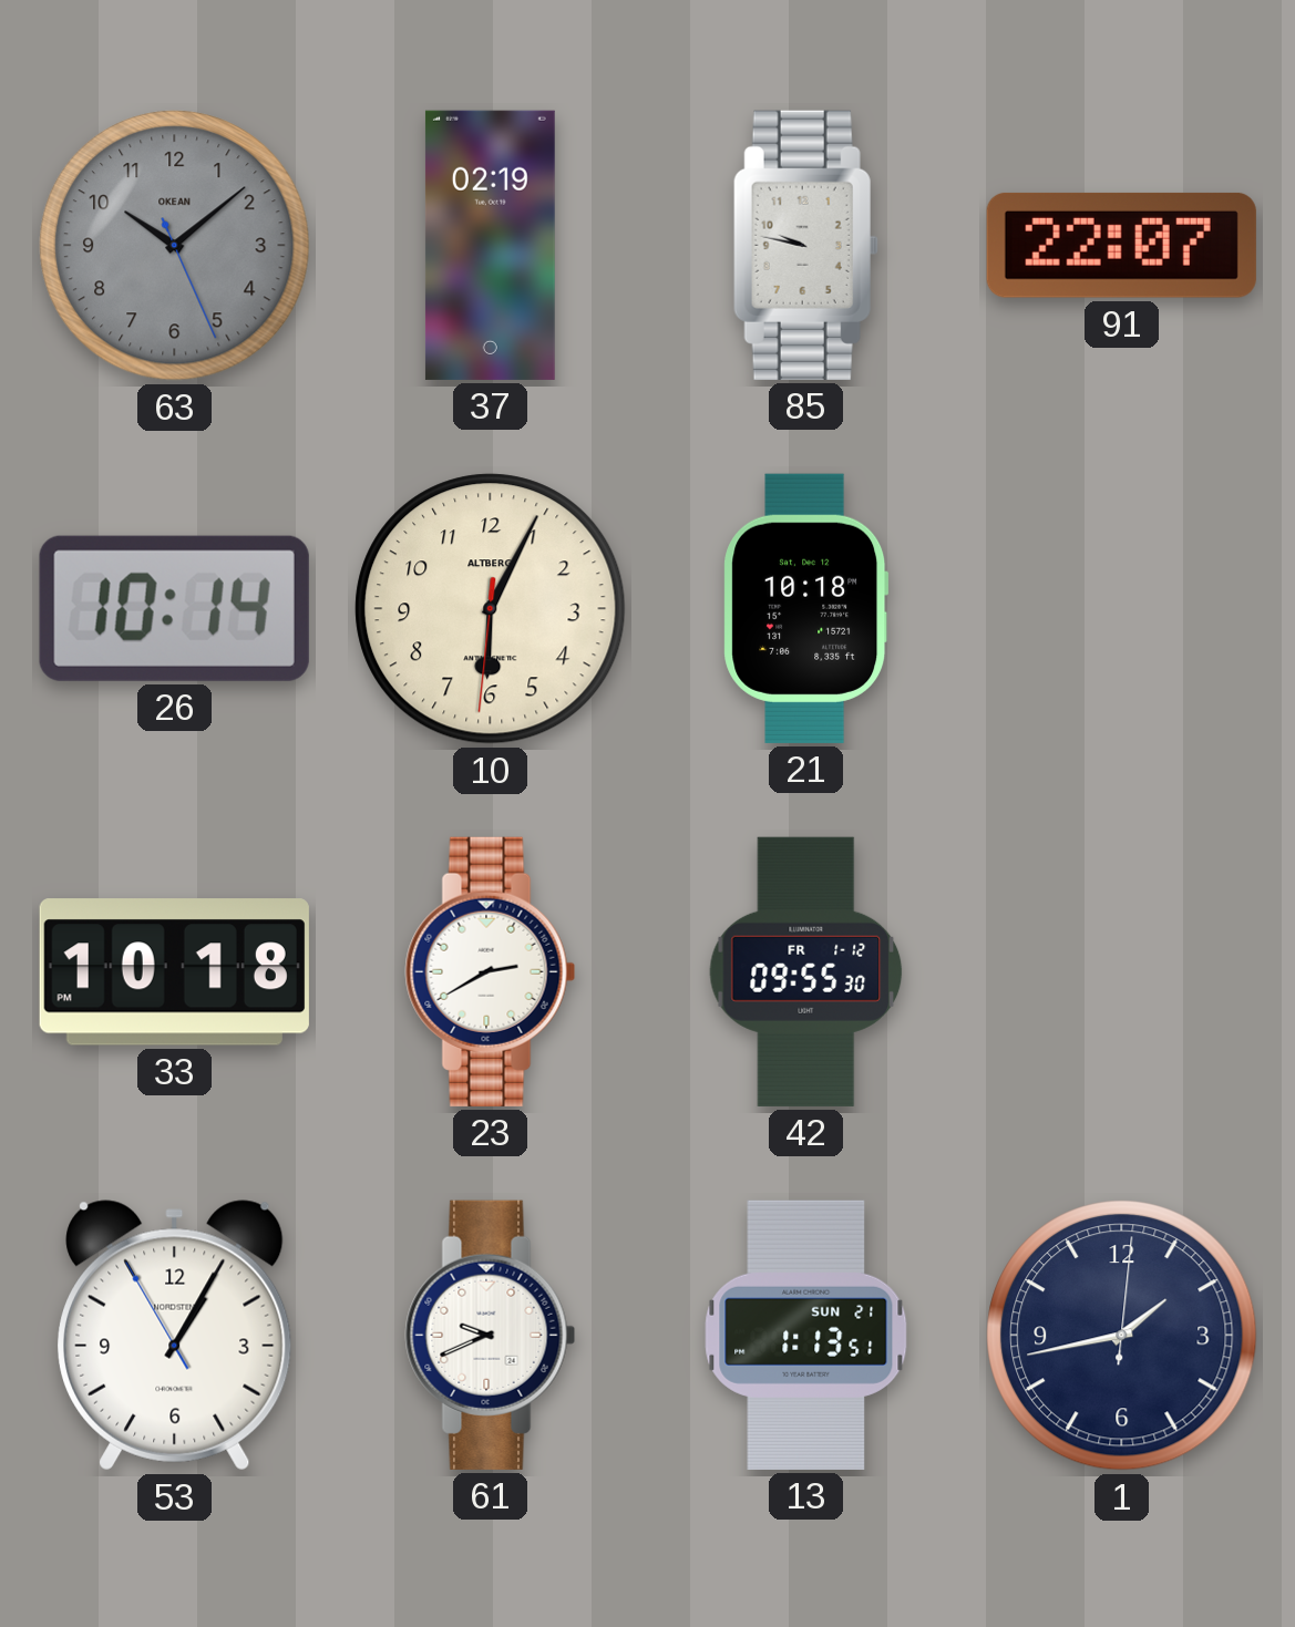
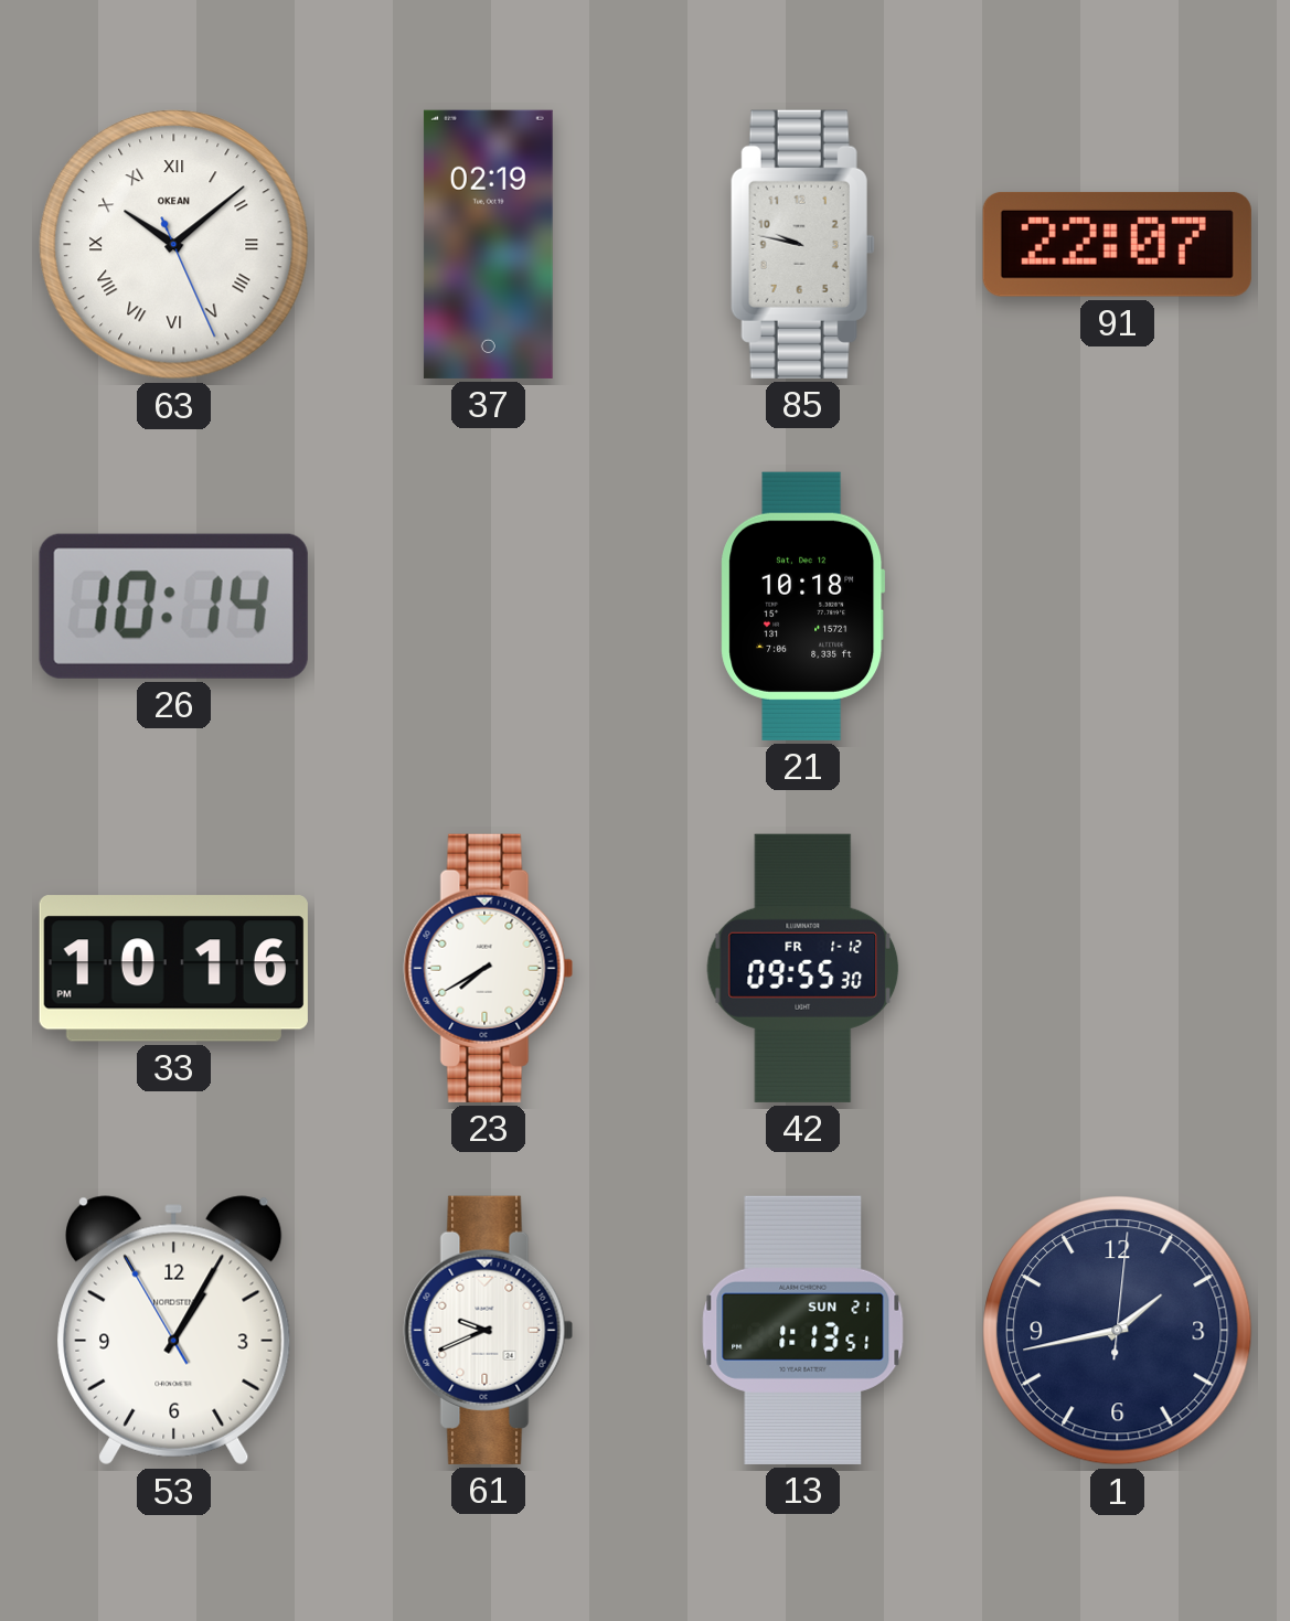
63 dial: grey -> white
63 numerals: Arabic -> Roman
10: 6:04 -> none
33: 10:18 -> 10:16
23: 2:40 -> 7:40
